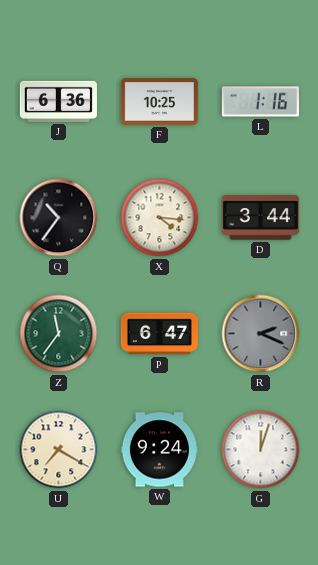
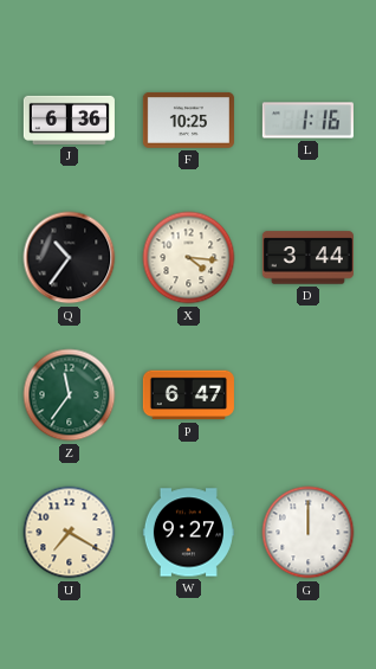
R: 2:19 -> none
W: 9:24 -> 9:27
G: 12:03 -> 12:00
